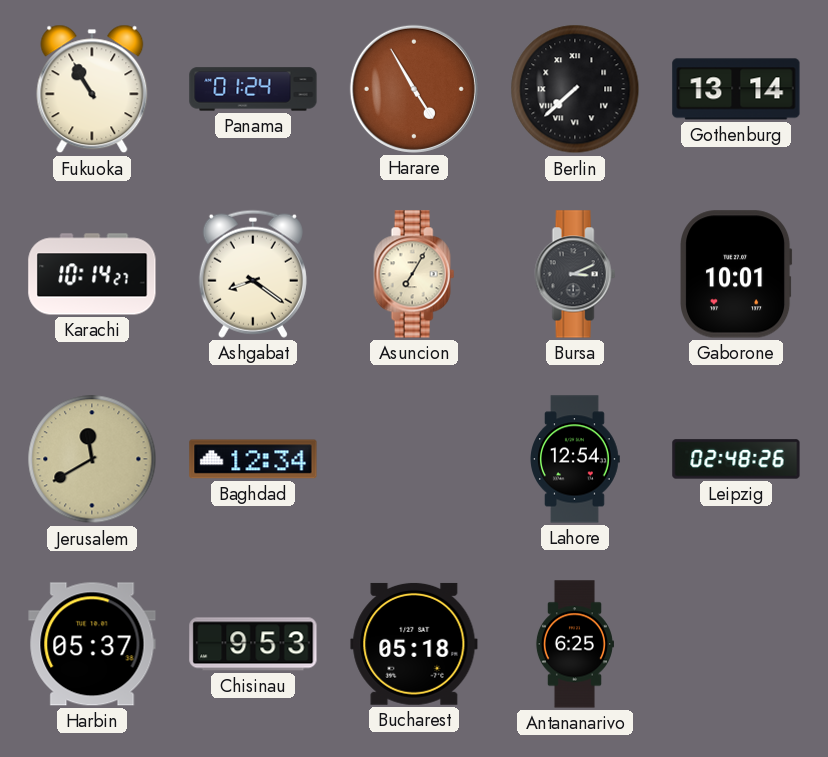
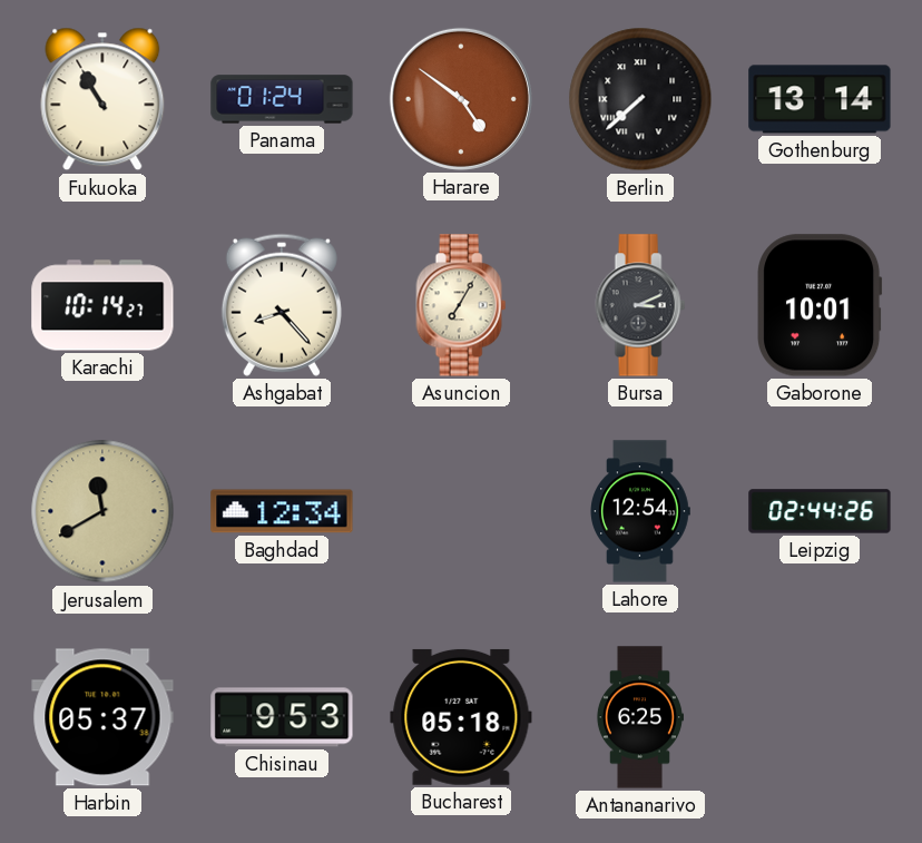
Harare: 4:55 -> 4:51
Ashgabat: 8:21 -> 8:23
Leipzig: 02:48 -> 02:44
